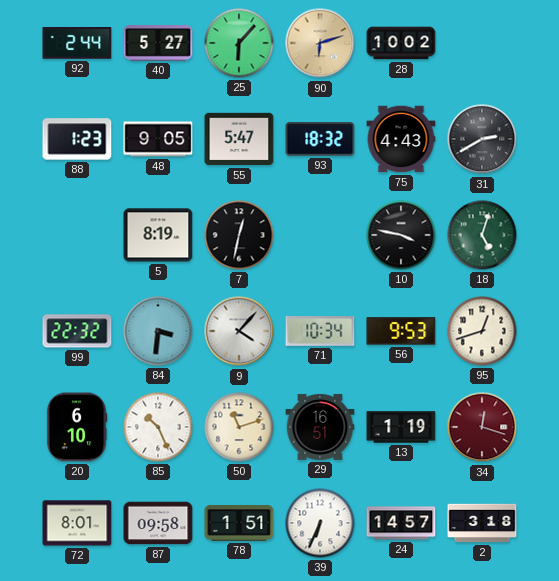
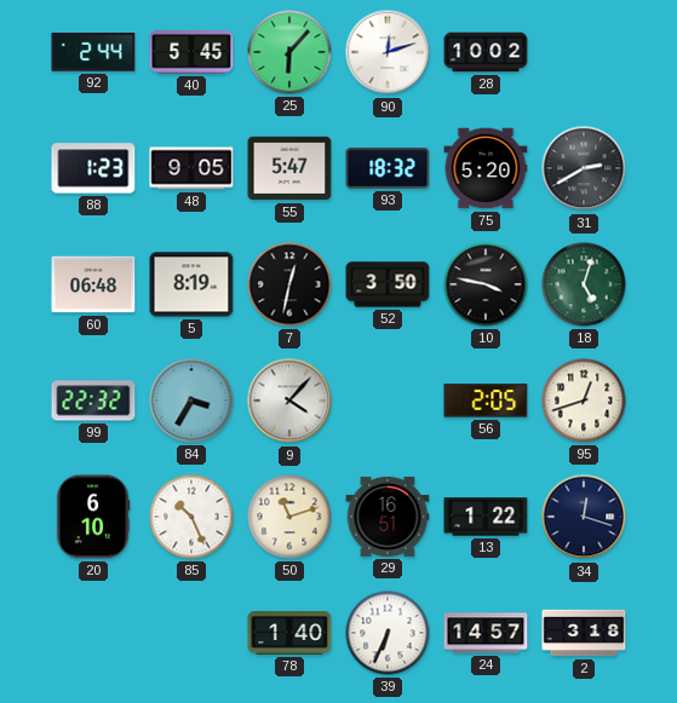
40: 5:27 -> 5:45
90: 6:12 -> 12:12
90 dial: champagne -> white
75: 4:43 -> 5:20
60: none -> 06:48
52: none -> 3:50
84: 3:31 -> 3:35
71: 10:34 -> none
56: 9:53 -> 2:05
13: 1:19 -> 1:22
34 dial: burgundy -> navy
72: 8:01 -> none
87: 09:58 -> none
78: 1:51 -> 1:40
